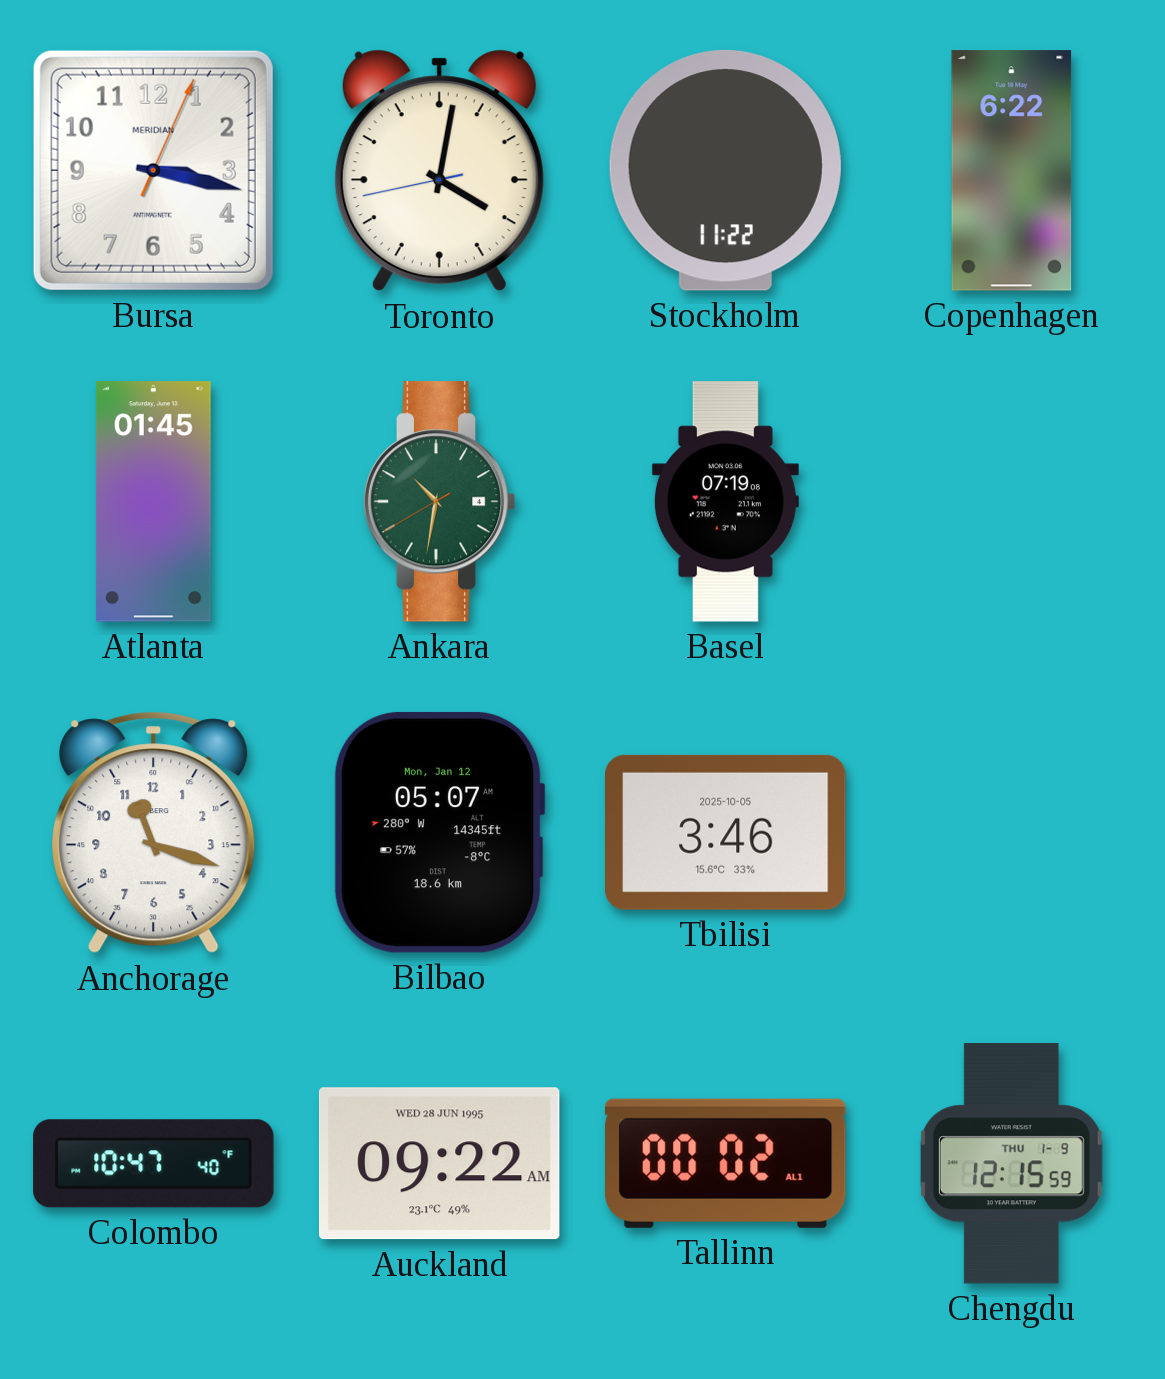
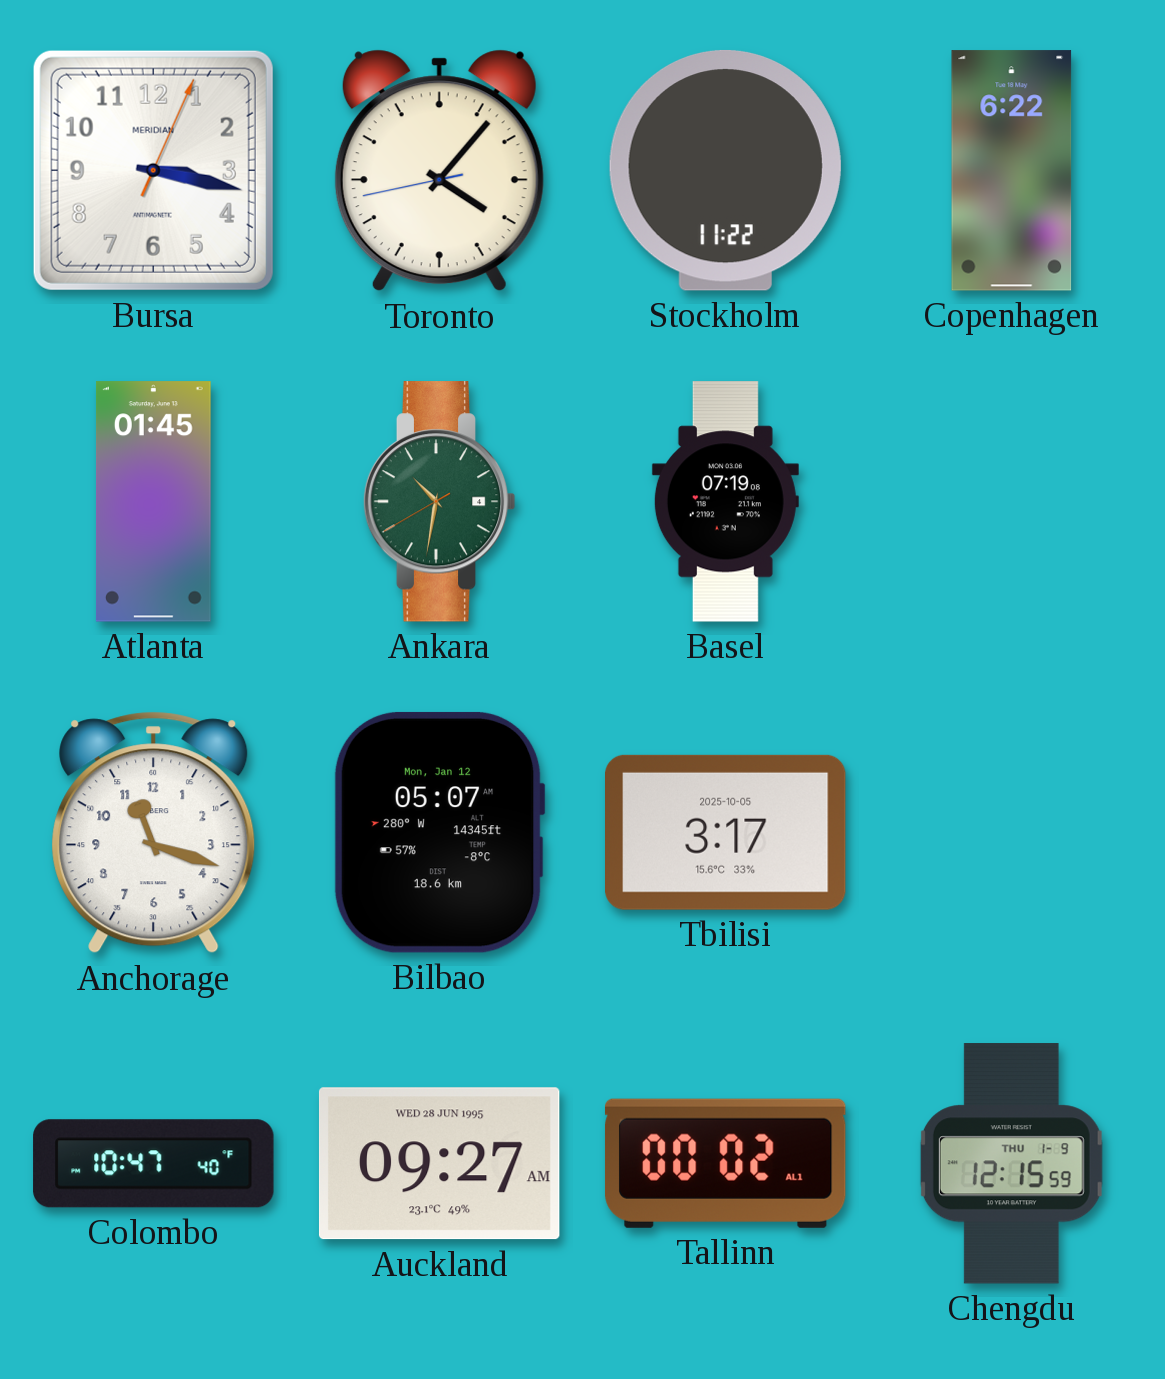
Toronto: 4:01 -> 4:06
Tbilisi: 3:46 -> 3:17
Auckland: 09:22 -> 09:27
